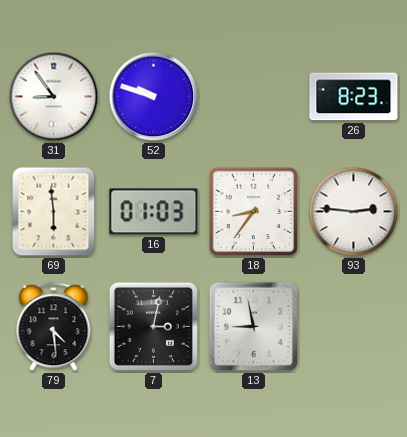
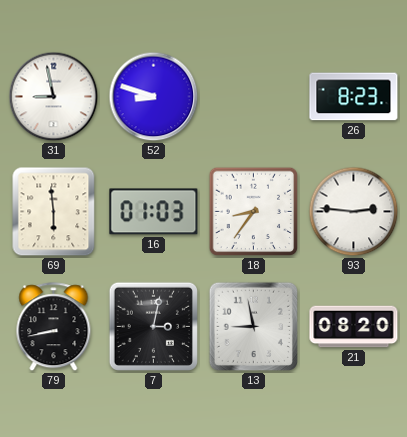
31: 8:54 -> 8:58
52: 9:48 -> 8:48
79: 4:29 -> 8:43
21: none -> 08:20
